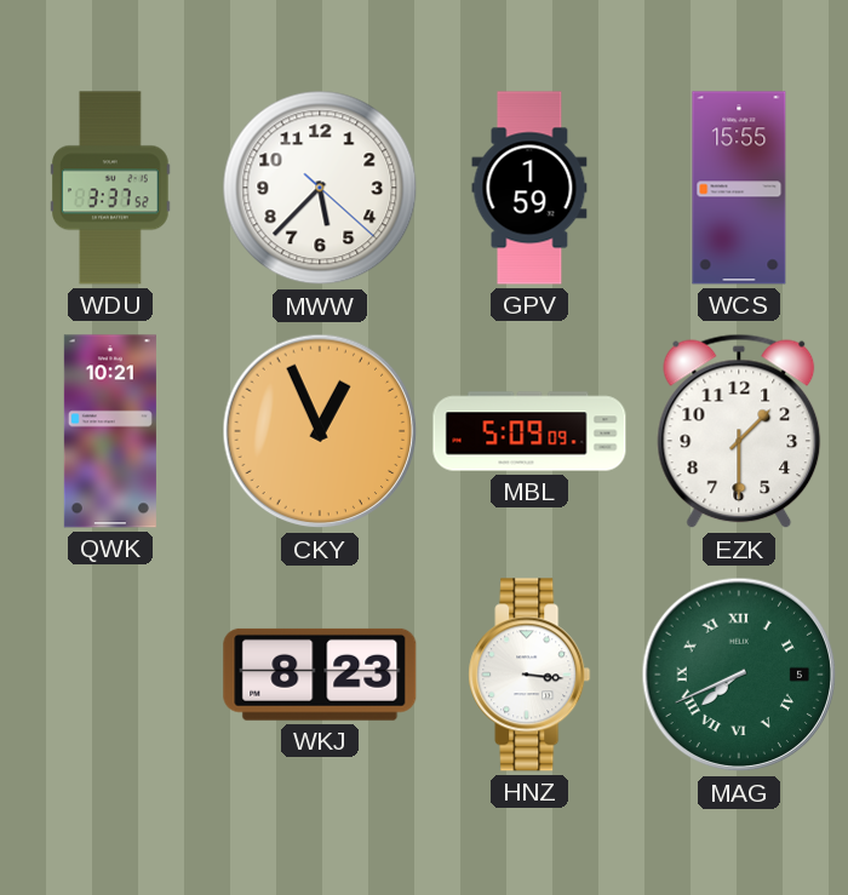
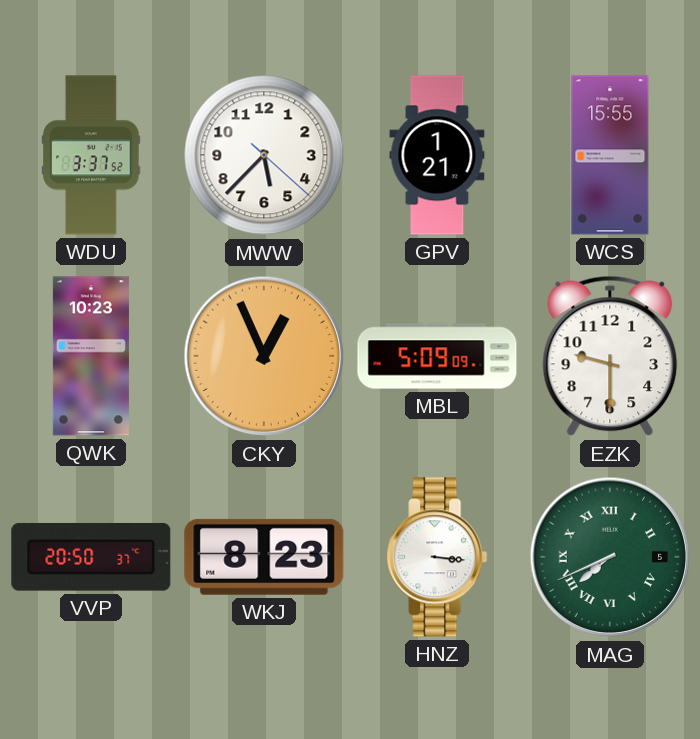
GPV: 1:59 -> 1:21
QWK: 10:21 -> 10:23
EZK: 1:30 -> 9:30
VVP: none -> 20:50
